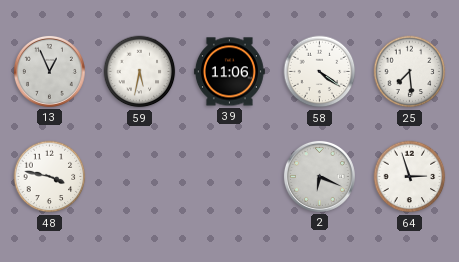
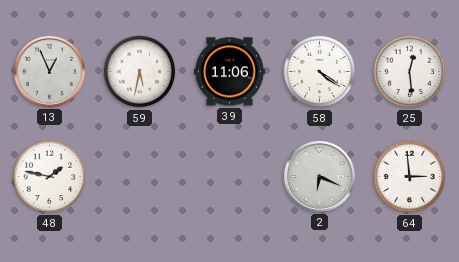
25: 7:29 -> 12:29
48: 3:47 -> 1:47
64: 2:57 -> 2:59
